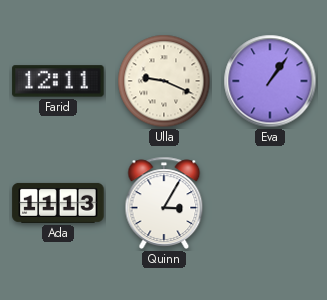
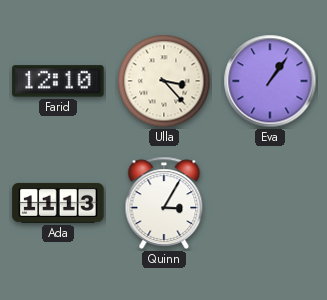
Farid: 12:11 -> 12:10
Ulla: 9:19 -> 3:23
